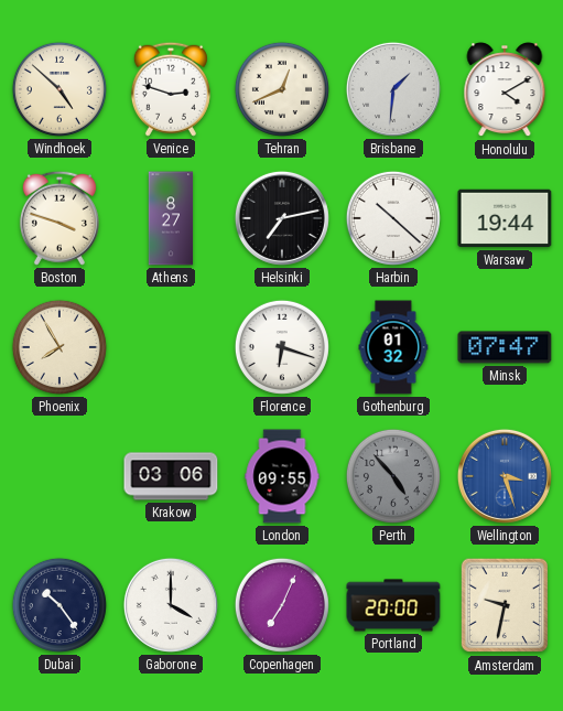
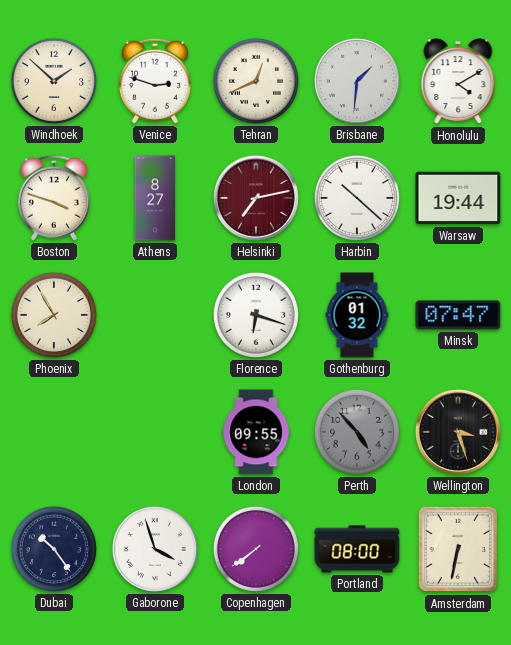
Windhoek: 4:52 -> 1:52
Helsinki dial: black -> burgundy
Krakow: 03:06 -> none
Wellington dial: blue -> black
Gaborone: 4:00 -> 3:57
Copenhagen: 7:04 -> 7:39
Portland: 20:00 -> 08:00
Amsterdam: 9:32 -> 6:32
